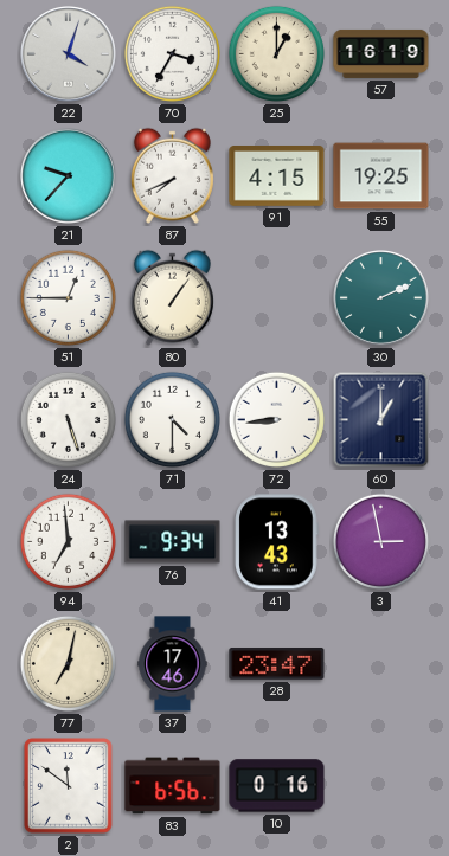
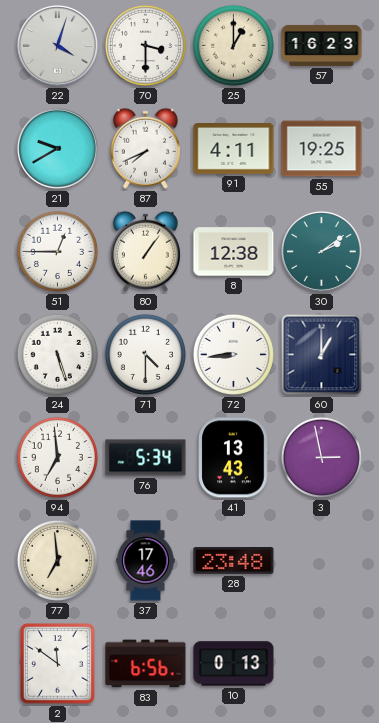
70: 3:35 -> 3:30
57: 16:19 -> 16:23
21: 9:37 -> 9:40
91: 4:15 -> 4:11
8: none -> 12:38
30: 2:11 -> 2:09
76: 9:34 -> 5:34
77: 7:02 -> 6:59
28: 23:47 -> 23:48
10: 0:16 -> 0:13
